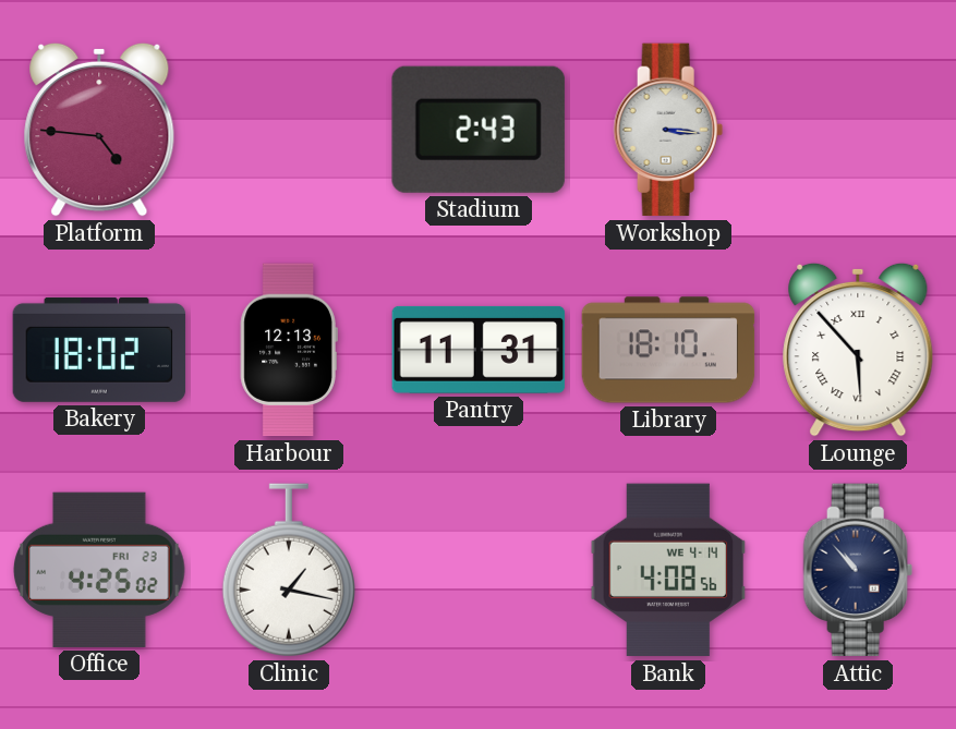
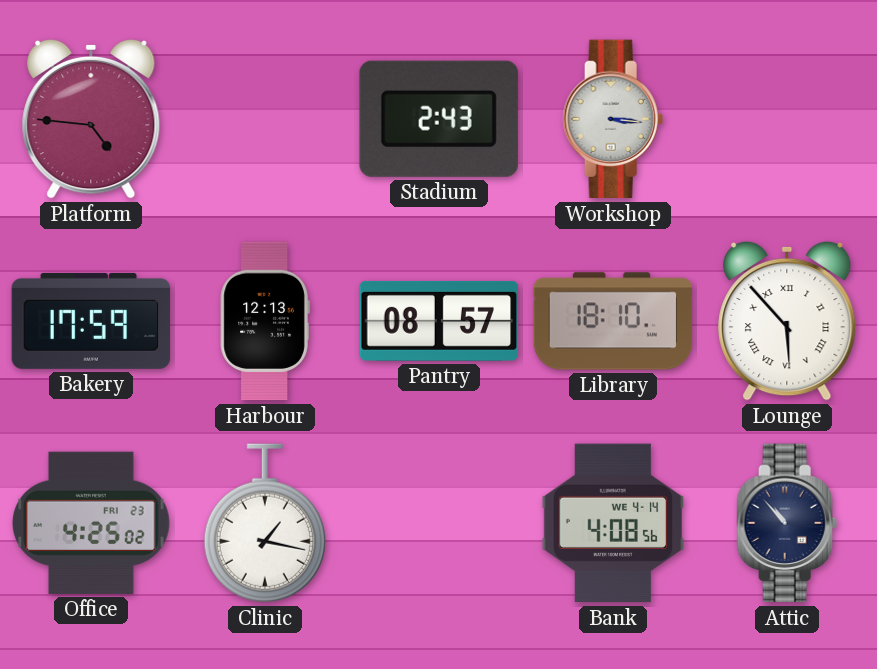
Bakery: 18:02 -> 17:59
Pantry: 11:31 -> 08:57
